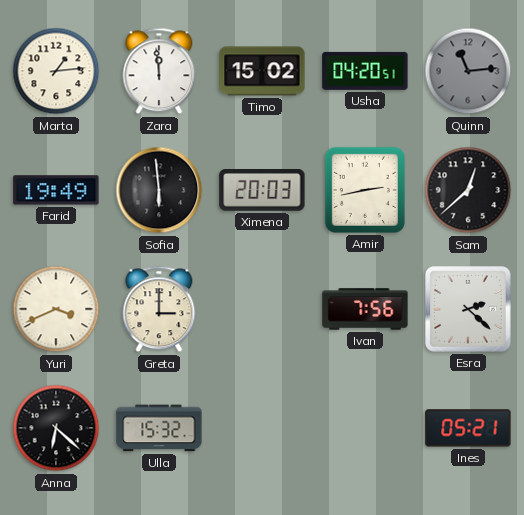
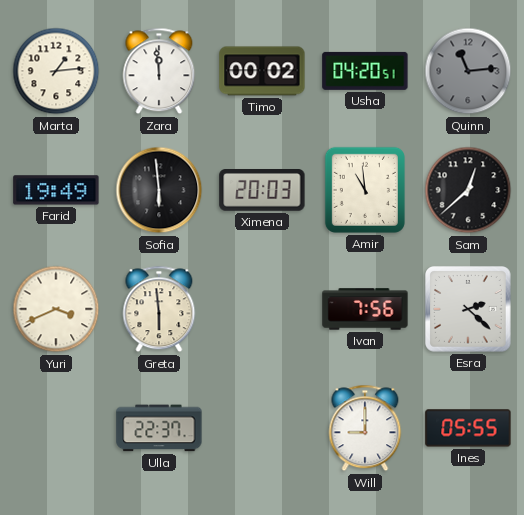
Timo: 15:02 -> 00:02
Amir: 2:43 -> 10:59
Greta: 3:00 -> 5:59
Anna: 6:22 -> none
Ulla: 15:32 -> 22:37
Will: none -> 9:00
Ines: 05:21 -> 05:55
